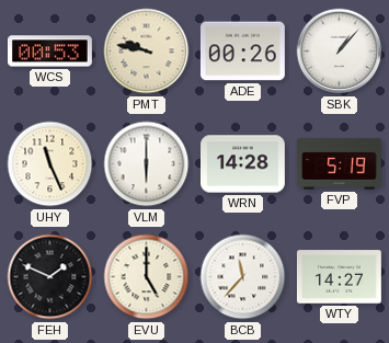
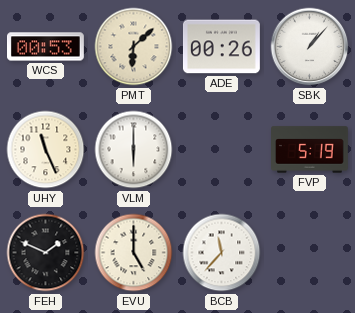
PMT: 9:47 -> 6:08
WRN: 14:28 -> none
WTY: 14:27 -> none
